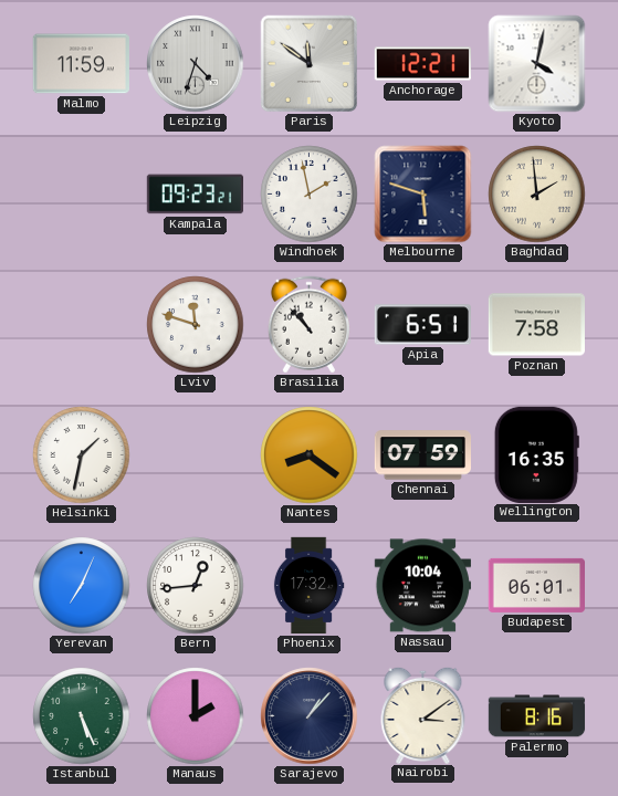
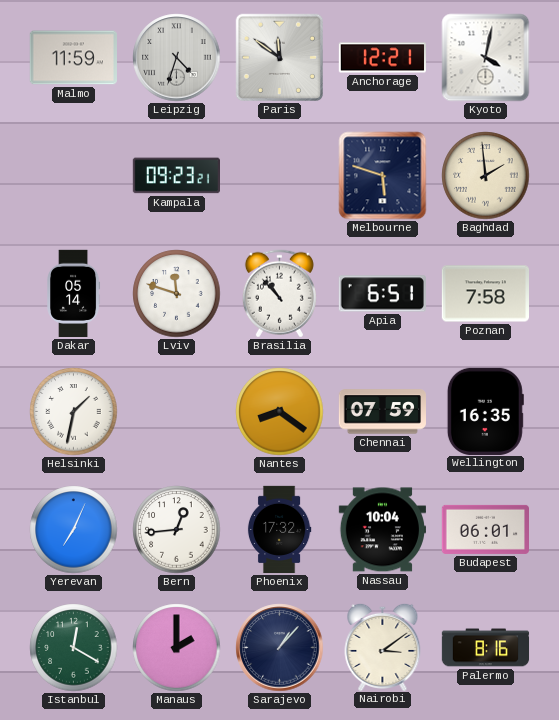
Windhoek: 1:58 -> none
Dakar: none -> 05:14
Istanbul: 5:26 -> 12:20
